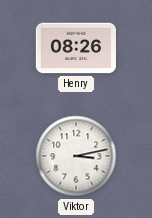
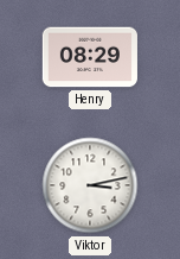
Henry: 08:26 -> 08:29
